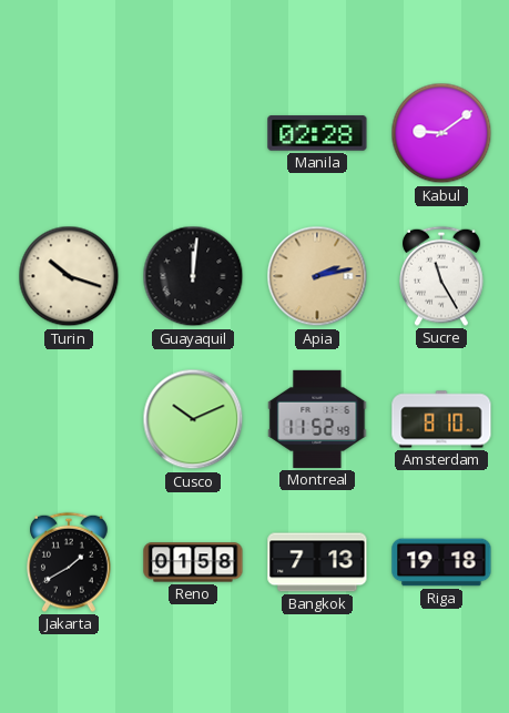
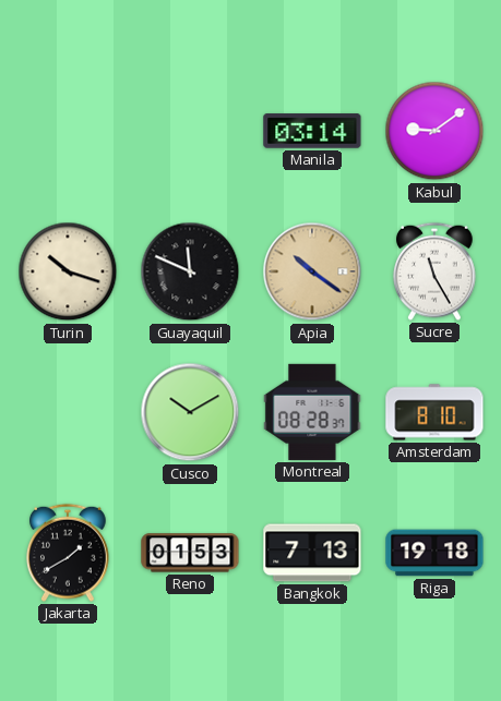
Manila: 02:28 -> 03:14
Guayaquil: 12:01 -> 11:49
Apia: 2:13 -> 10:21
Cusco: 10:11 -> 10:10
Montreal: 11:52 -> 08:28
Reno: 01:58 -> 01:53
